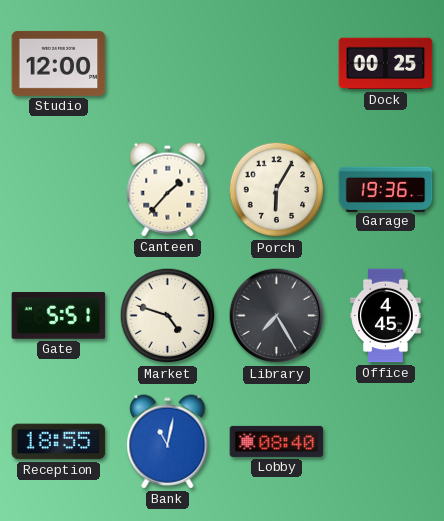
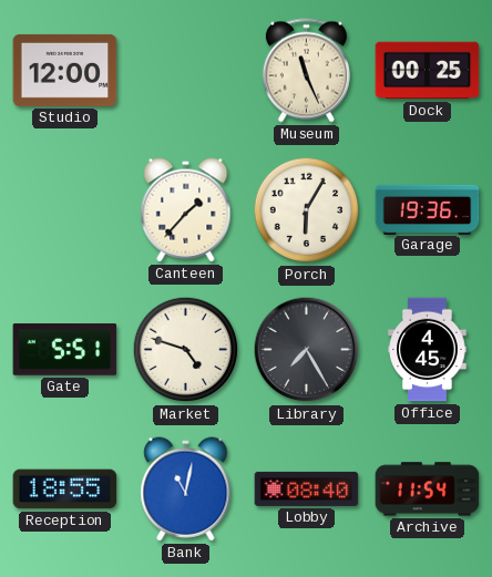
Museum: none -> 11:26
Archive: none -> 11:54
